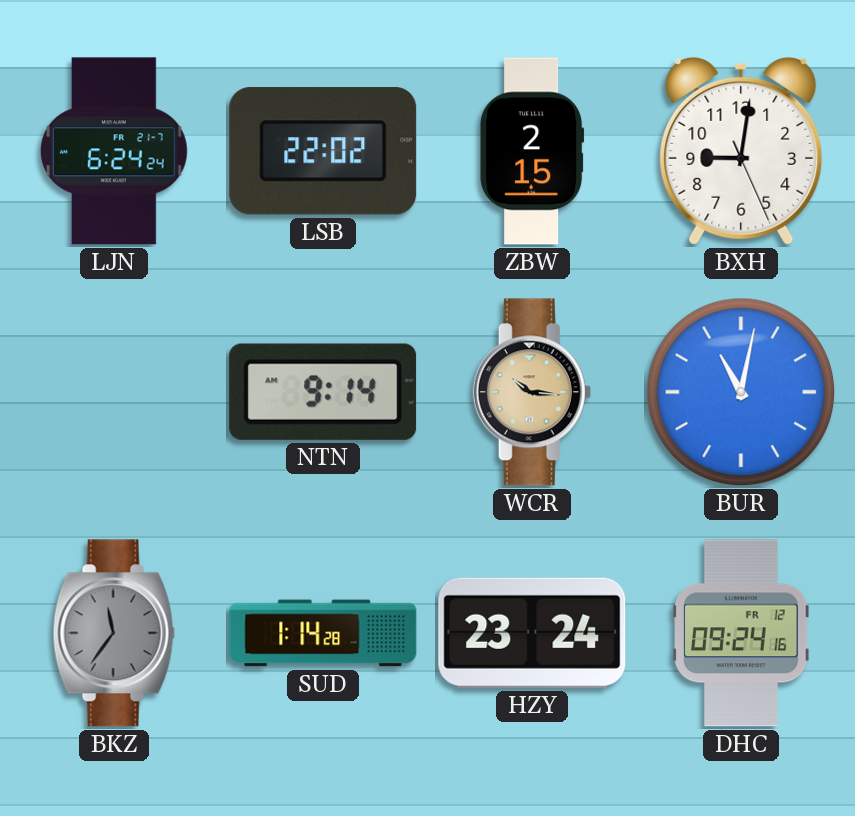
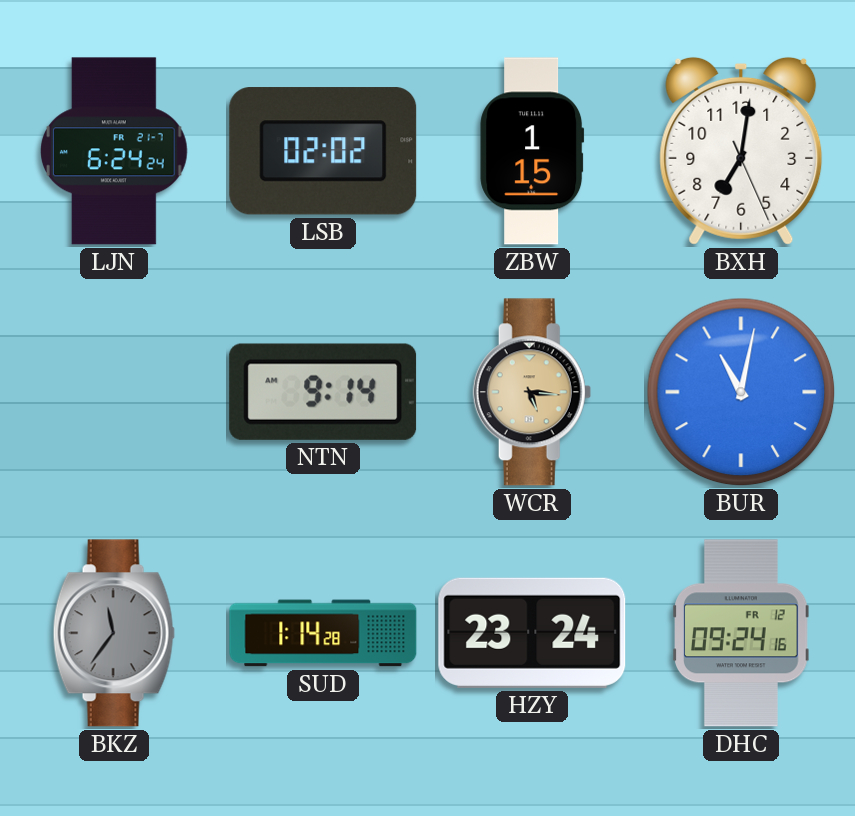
LSB: 22:02 -> 02:02
ZBW: 2:15 -> 1:15
BXH: 9:01 -> 7:01
WCR: 10:16 -> 5:16
